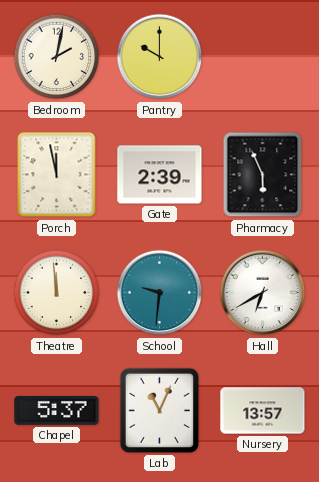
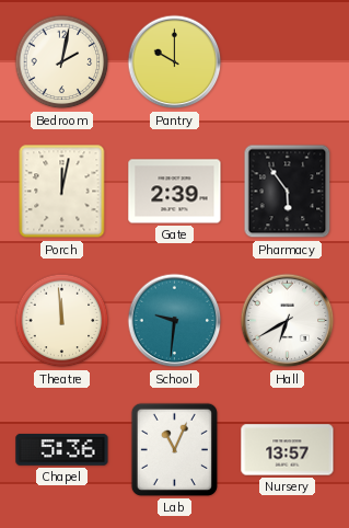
Porch: 11:58 -> 12:02
Pharmacy: 5:56 -> 5:54
Chapel: 5:37 -> 5:36
